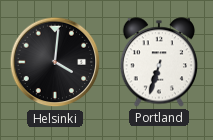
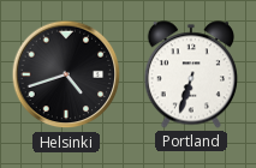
Helsinki: 4:01 -> 4:42
